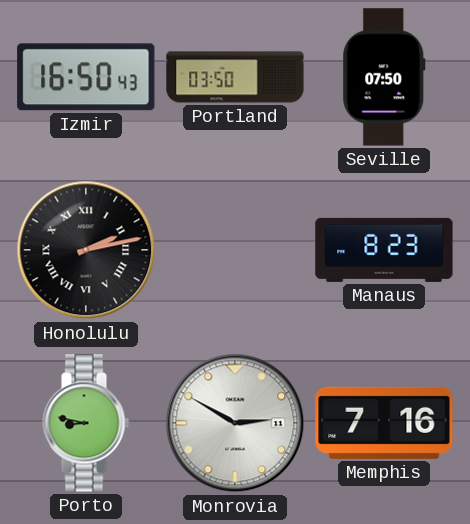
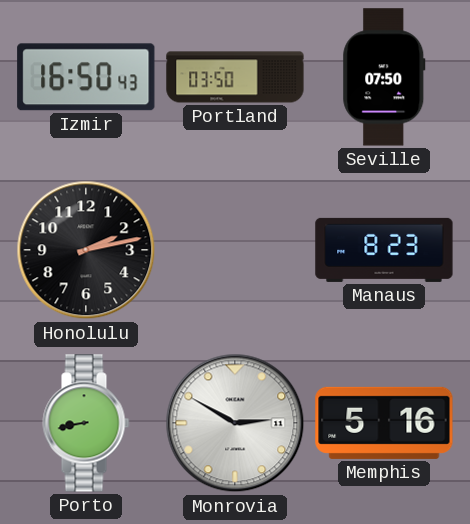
Honolulu numerals: Roman -> Arabic
Porto: 8:47 -> 8:43
Memphis: 7:16 -> 5:16
